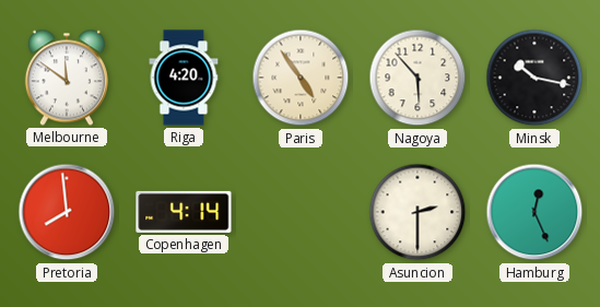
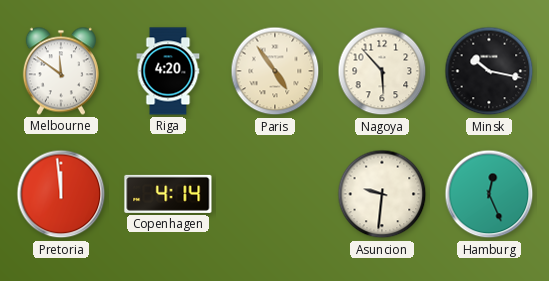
Pretoria: 7:59 -> 11:59
Asuncion: 2:30 -> 9:31
